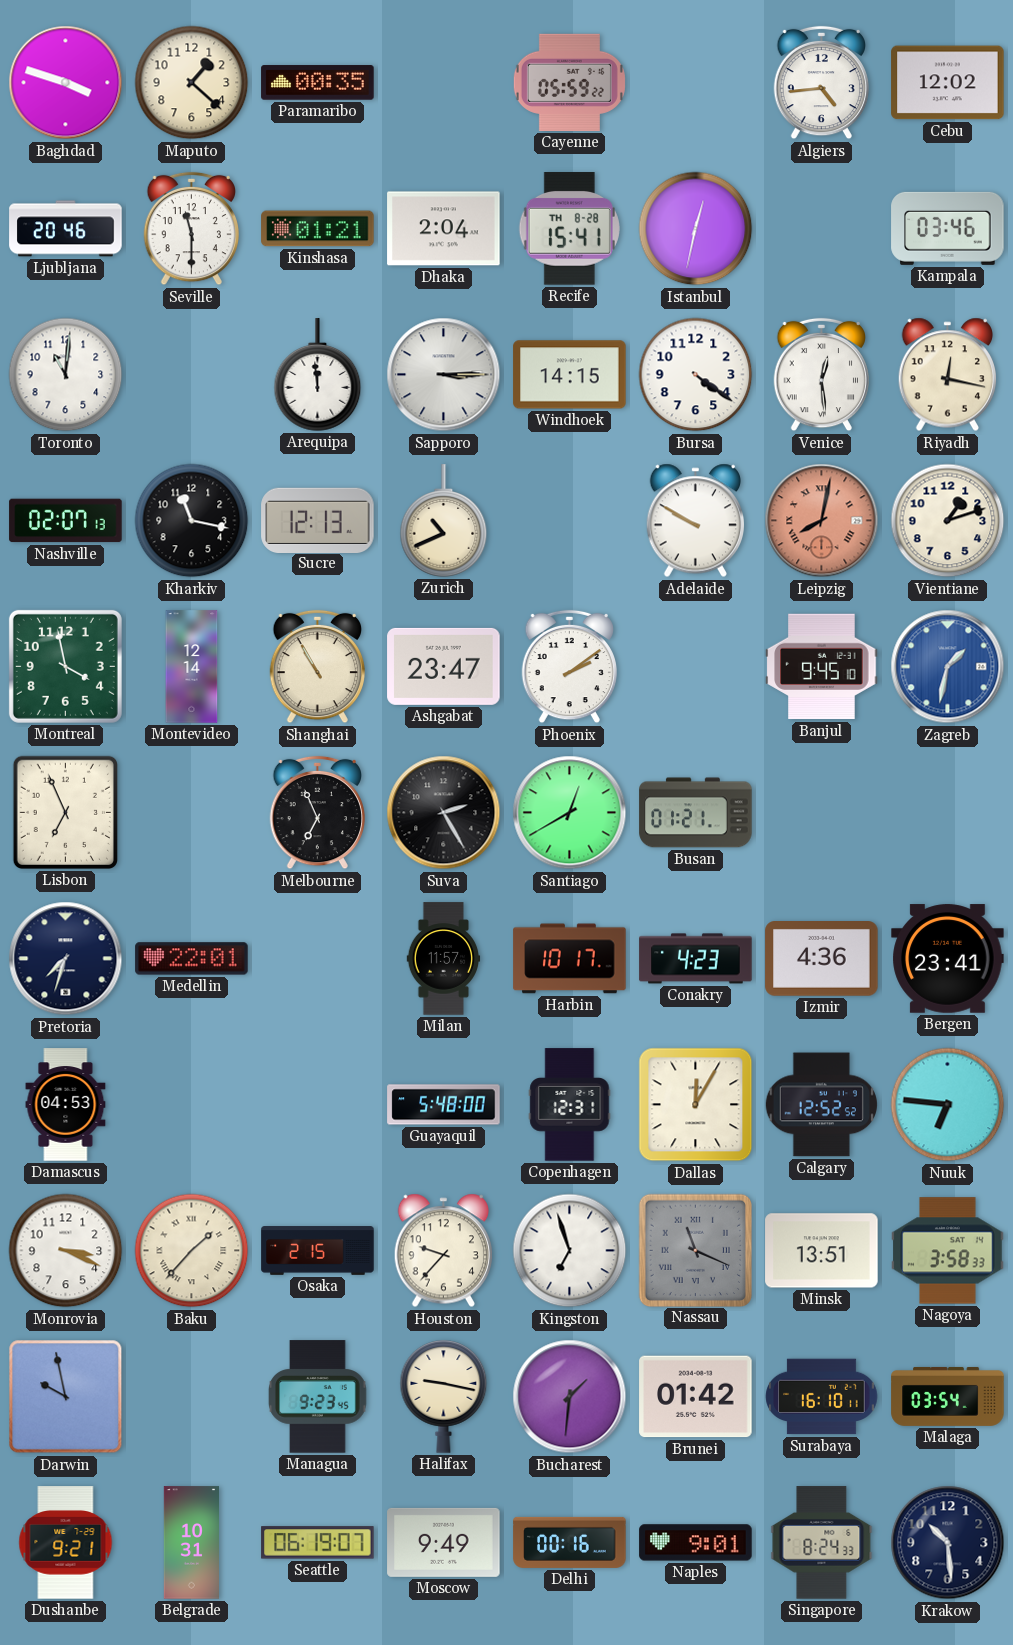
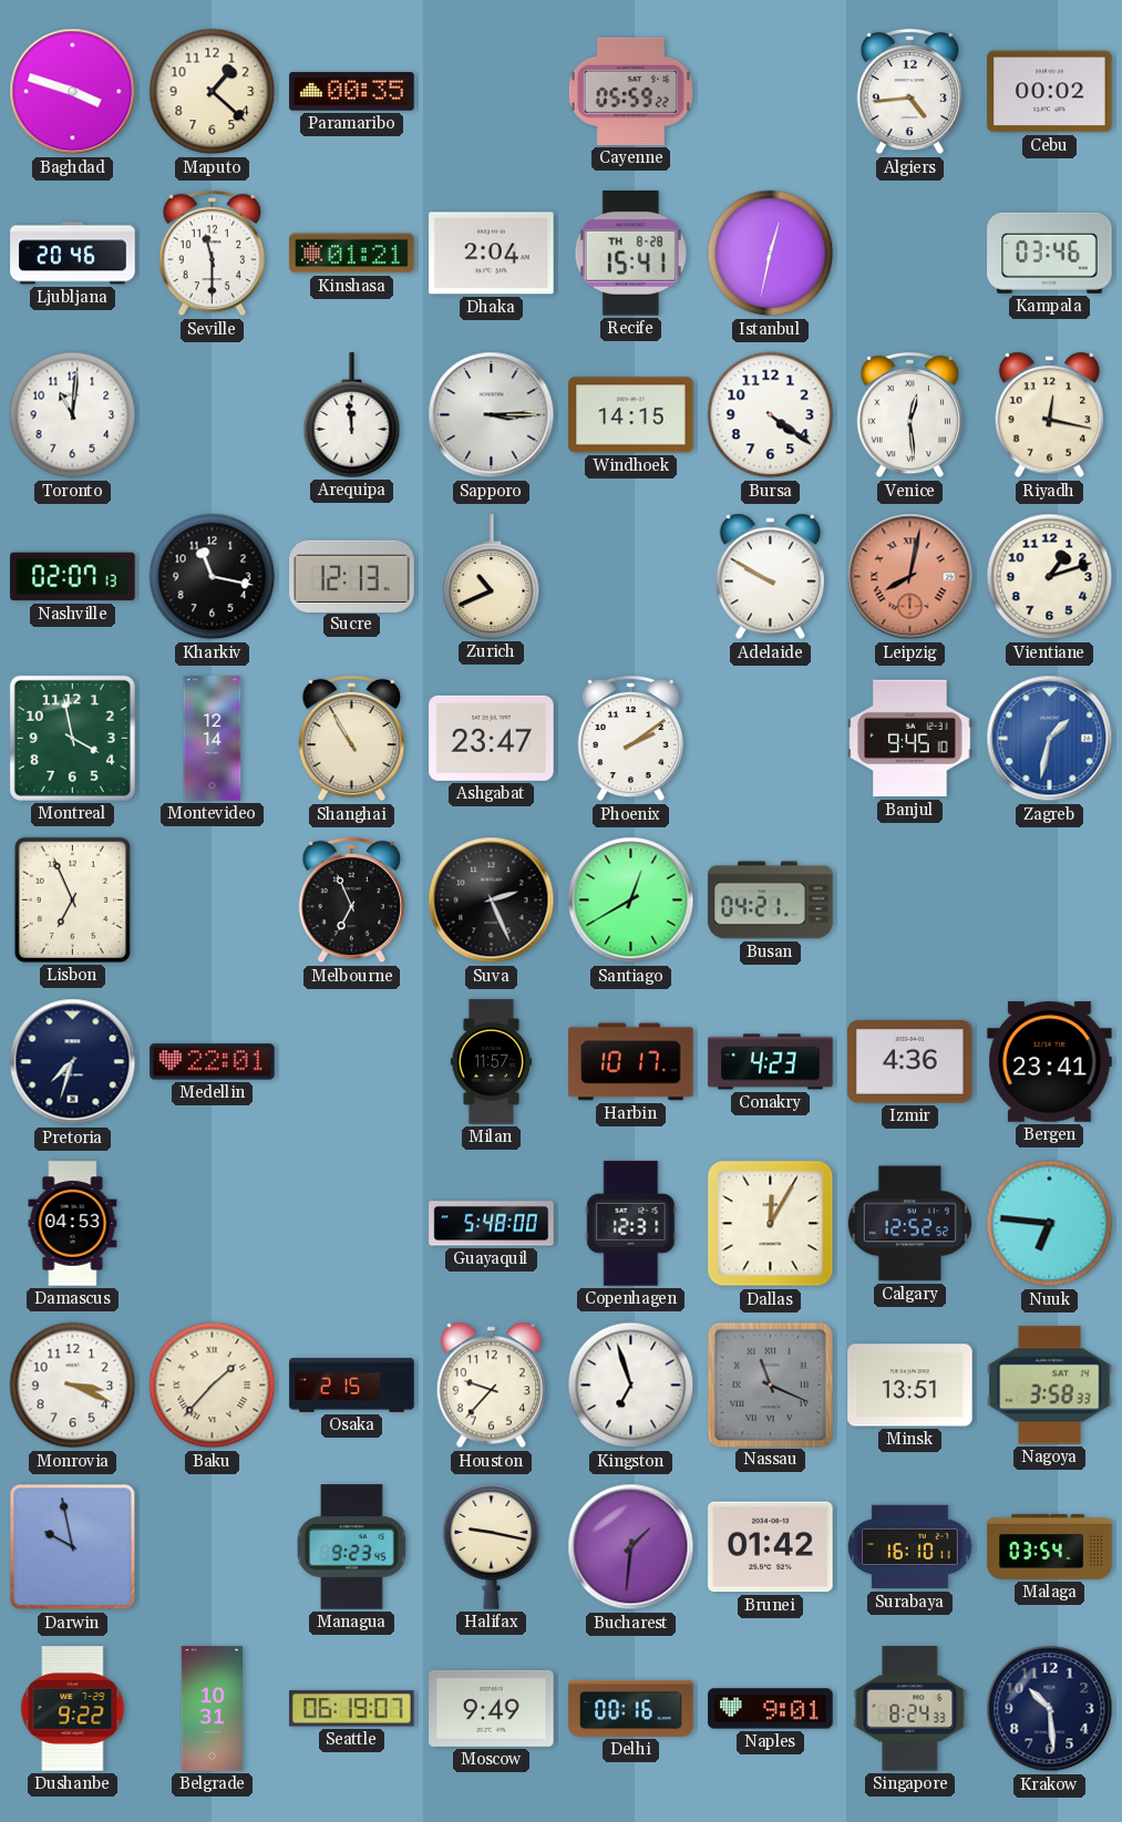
Cebu: 12:02 -> 00:02
Suva: 2:25 -> 2:26
Busan: 01:21 -> 04:21
Dushanbe: 9:21 -> 9:22
